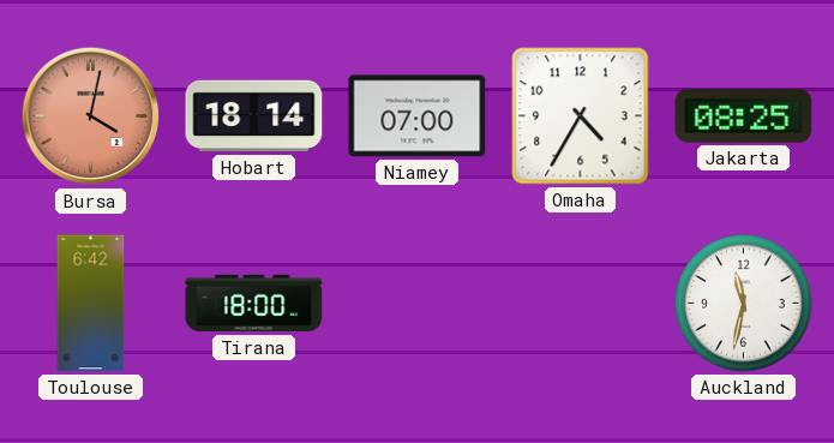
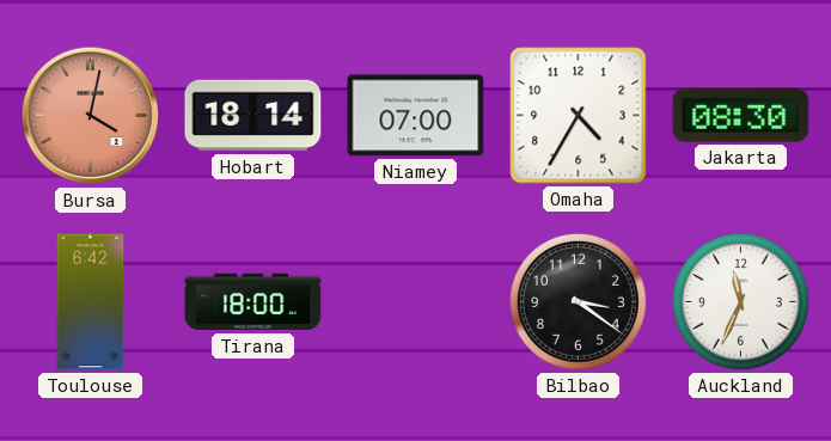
Jakarta: 08:25 -> 08:30
Bilbao: none -> 3:21
Auckland: 11:32 -> 11:34
